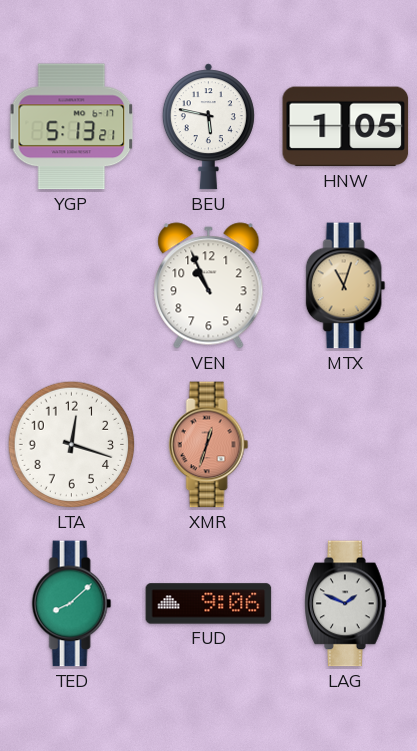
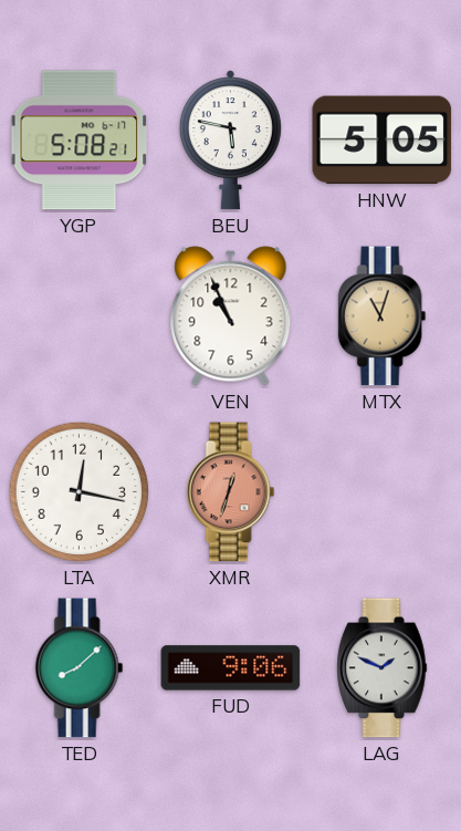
YGP: 5:13 -> 5:08
HNW: 1:05 -> 5:05
LTA: 12:18 -> 12:17
